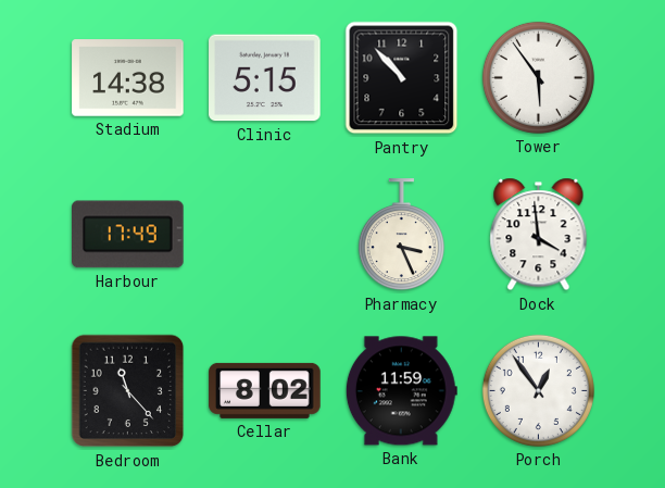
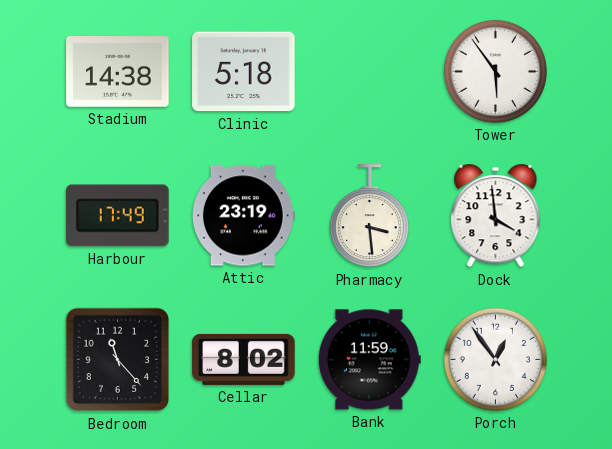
Clinic: 5:15 -> 5:18
Pantry: 10:53 -> none
Attic: none -> 23:19
Pharmacy: 3:26 -> 3:29
